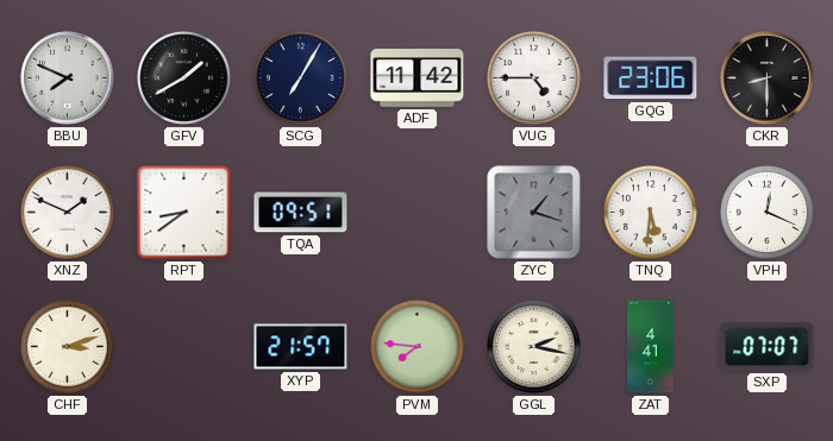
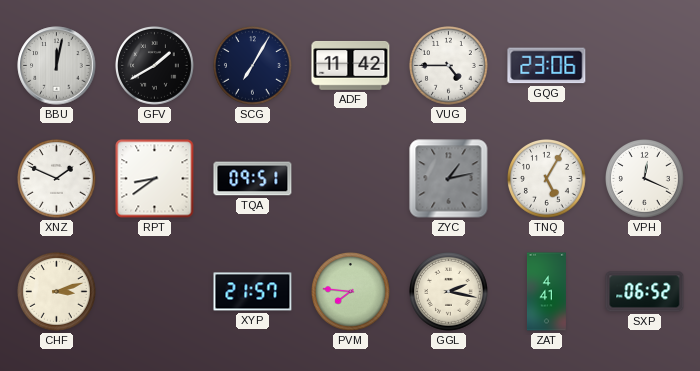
BBU: 7:49 -> 12:02
CKR: 8:30 -> none
ZYC: 1:18 -> 1:13
TNQ: 5:31 -> 5:05
SXP: 07:07 -> 06:52
